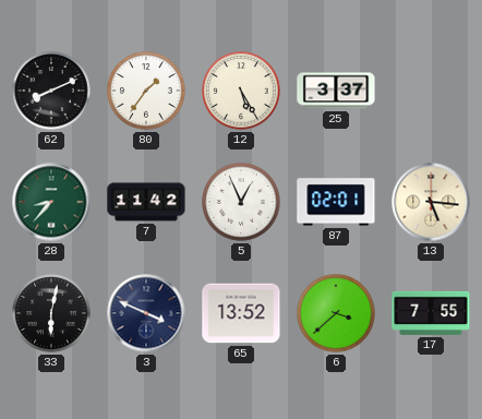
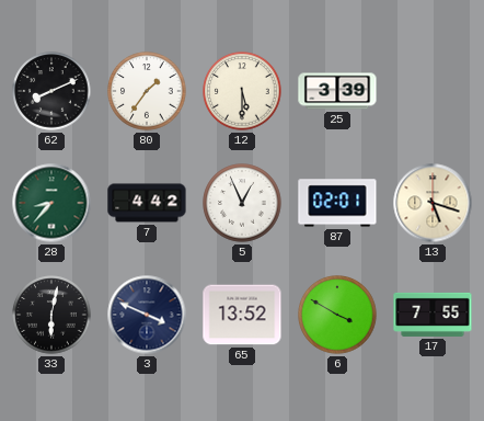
12: 5:25 -> 5:30
25: 3:37 -> 3:39
7: 11:42 -> 4:42
13: 5:16 -> 5:18
6: 3:38 -> 3:50
